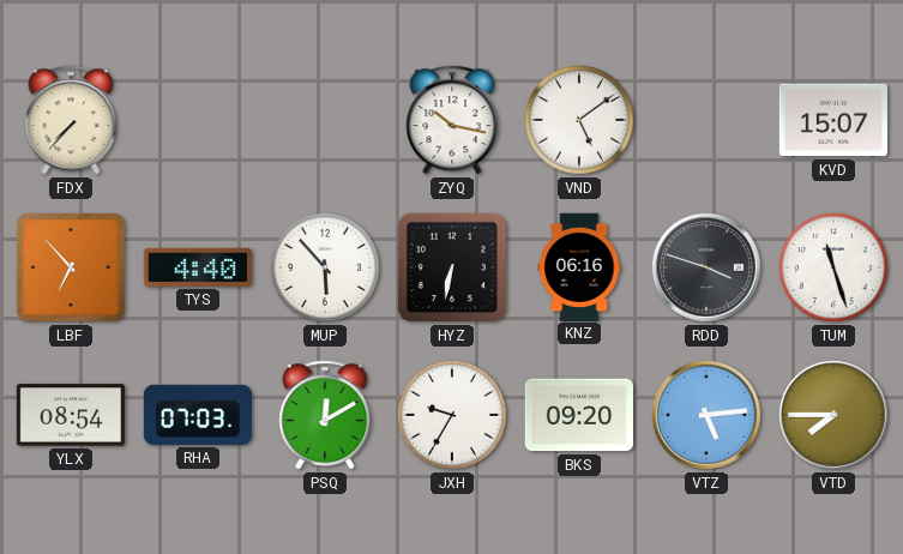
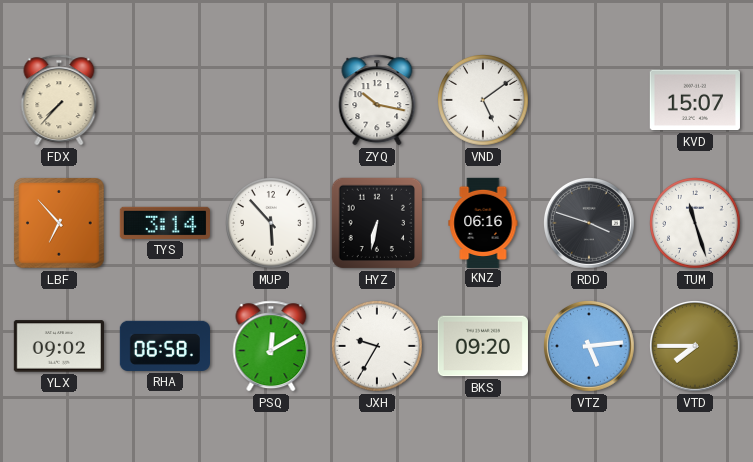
TYS: 4:40 -> 3:14
YLX: 08:54 -> 09:02
RHA: 07:03 -> 06:58
